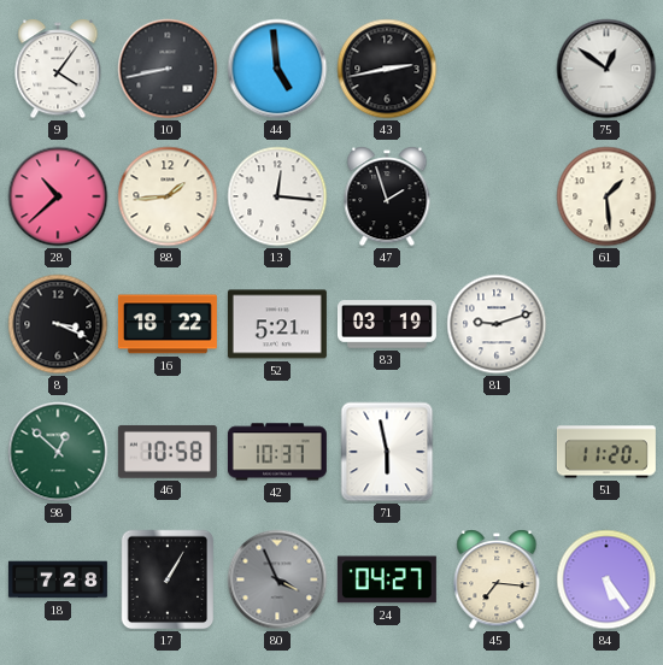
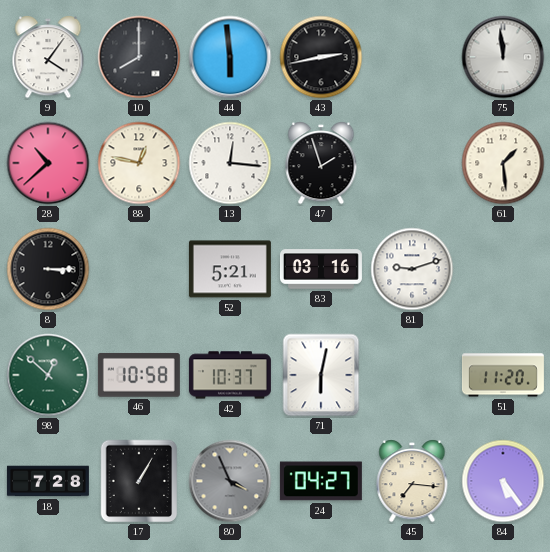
10: 8:43 -> 8:00
44: 4:59 -> 5:59
75: 12:51 -> 11:59
88: 1:44 -> 12:47
8: 3:19 -> 3:15
16: 18:22 -> none
83: 03:19 -> 03:16
71: 5:58 -> 6:02
